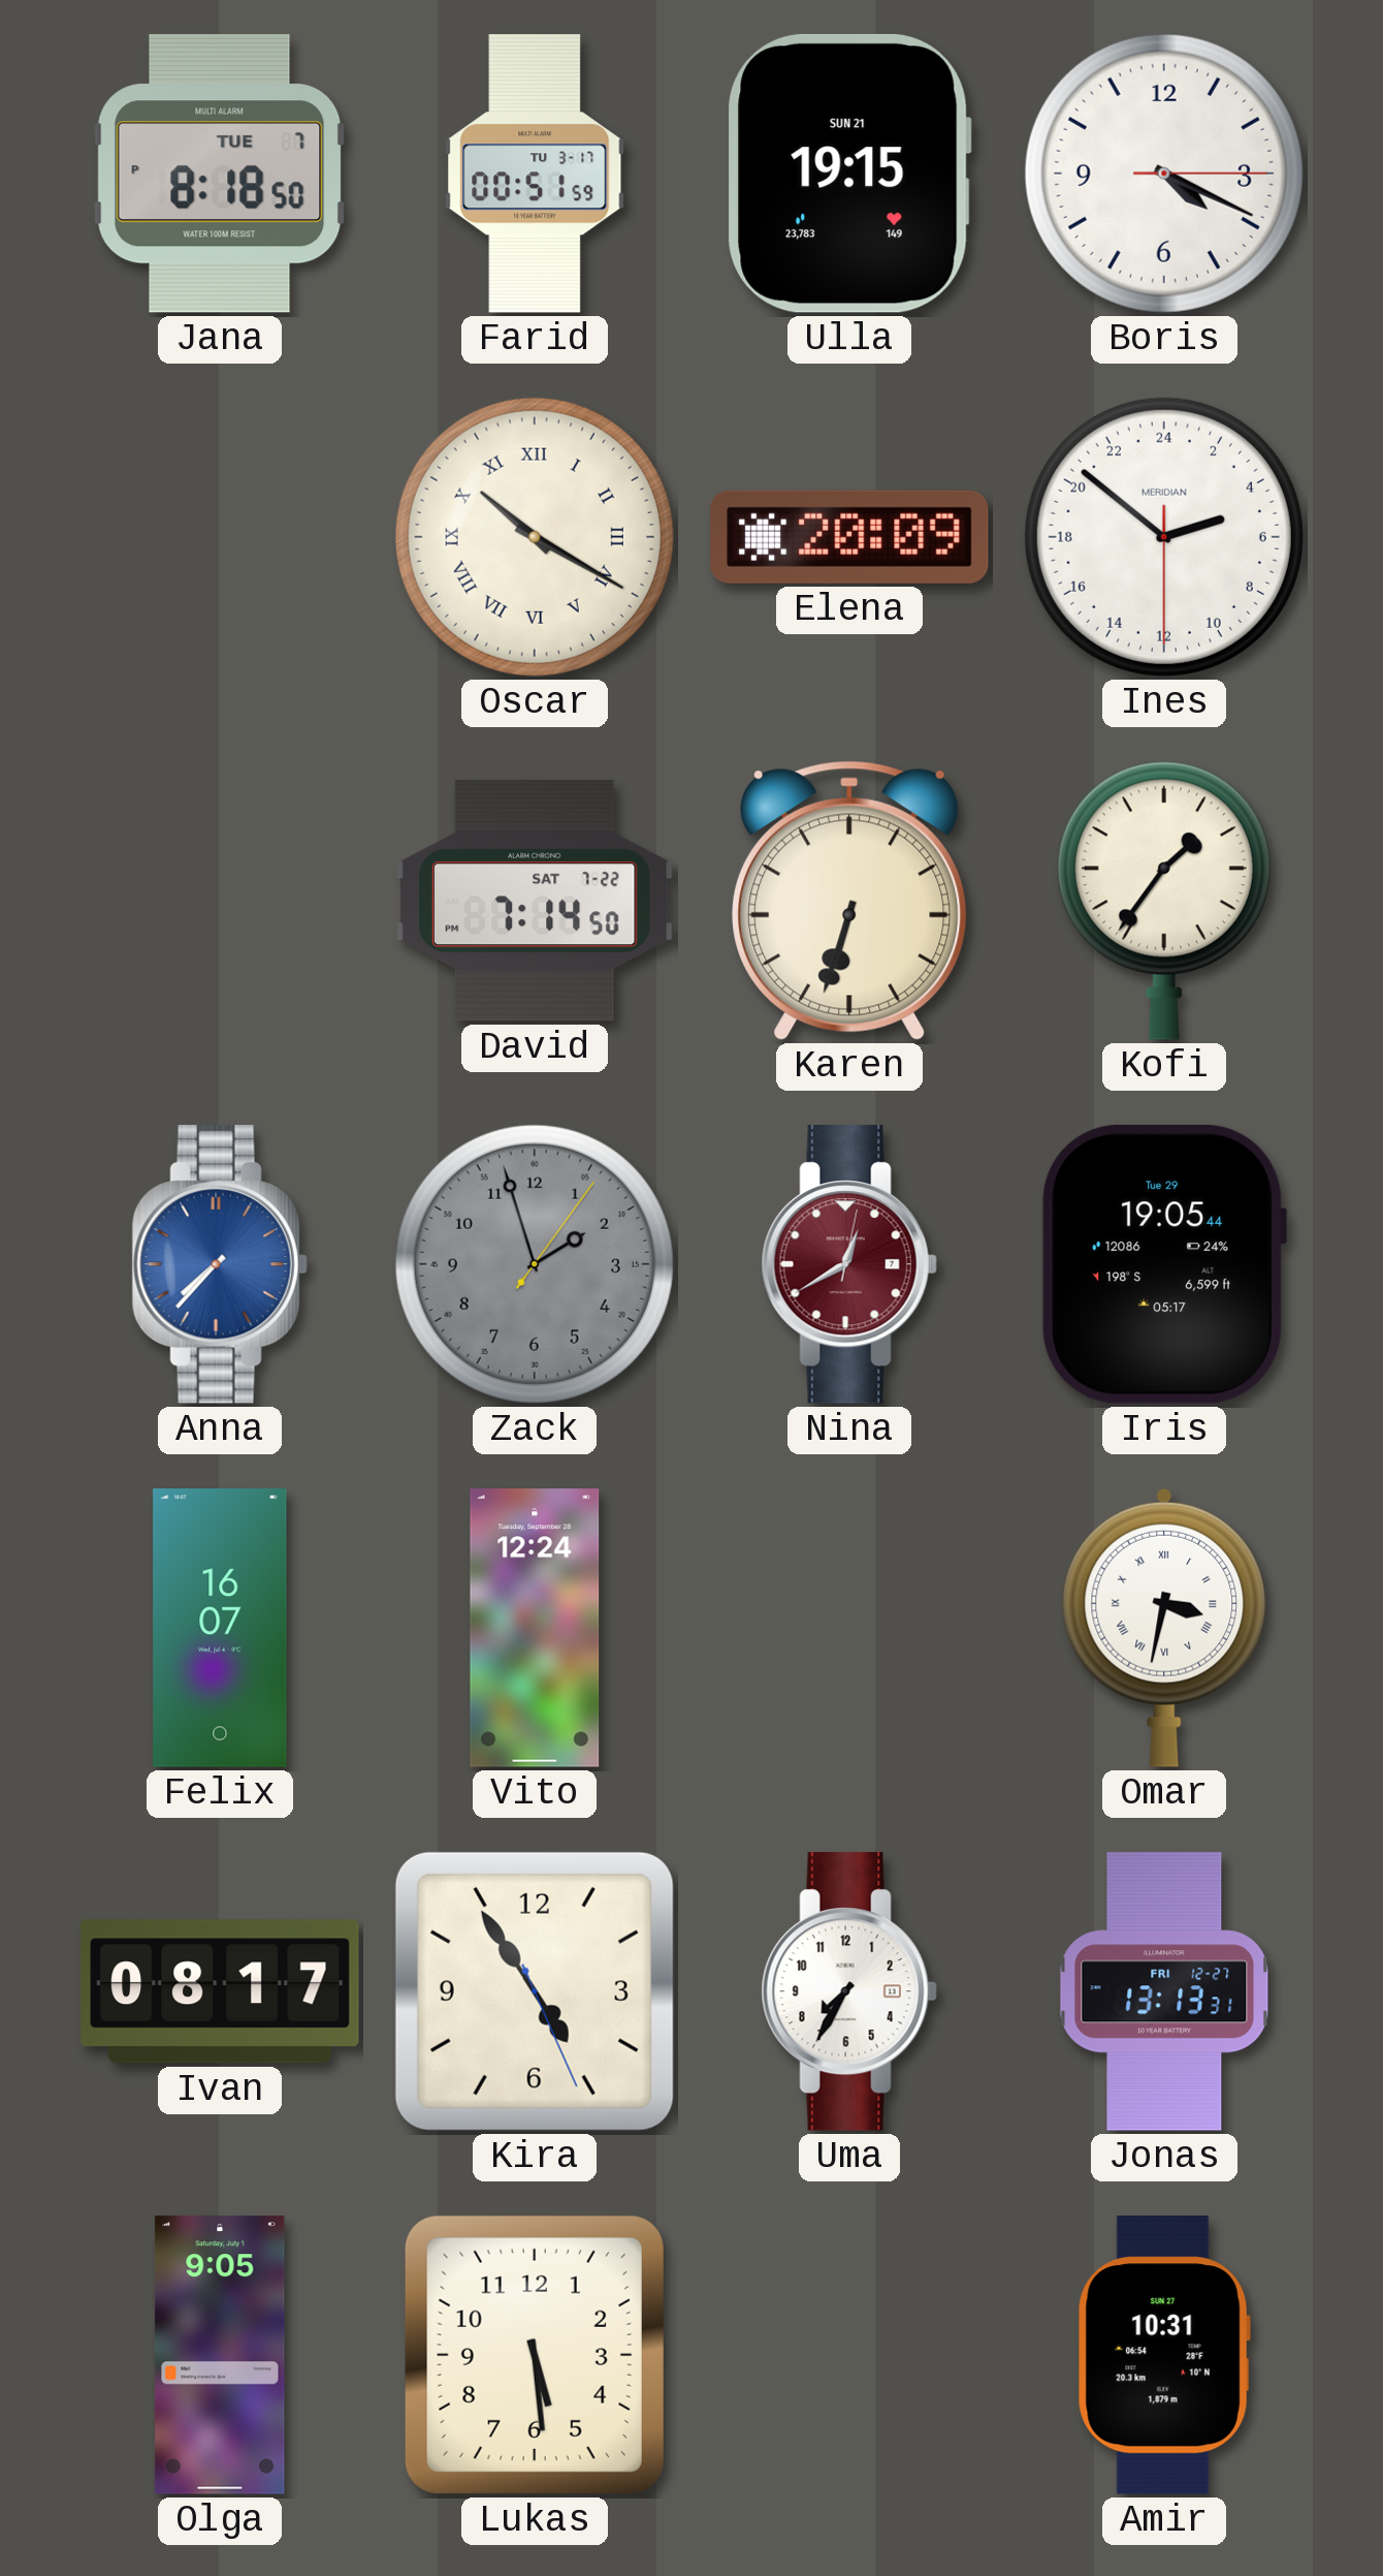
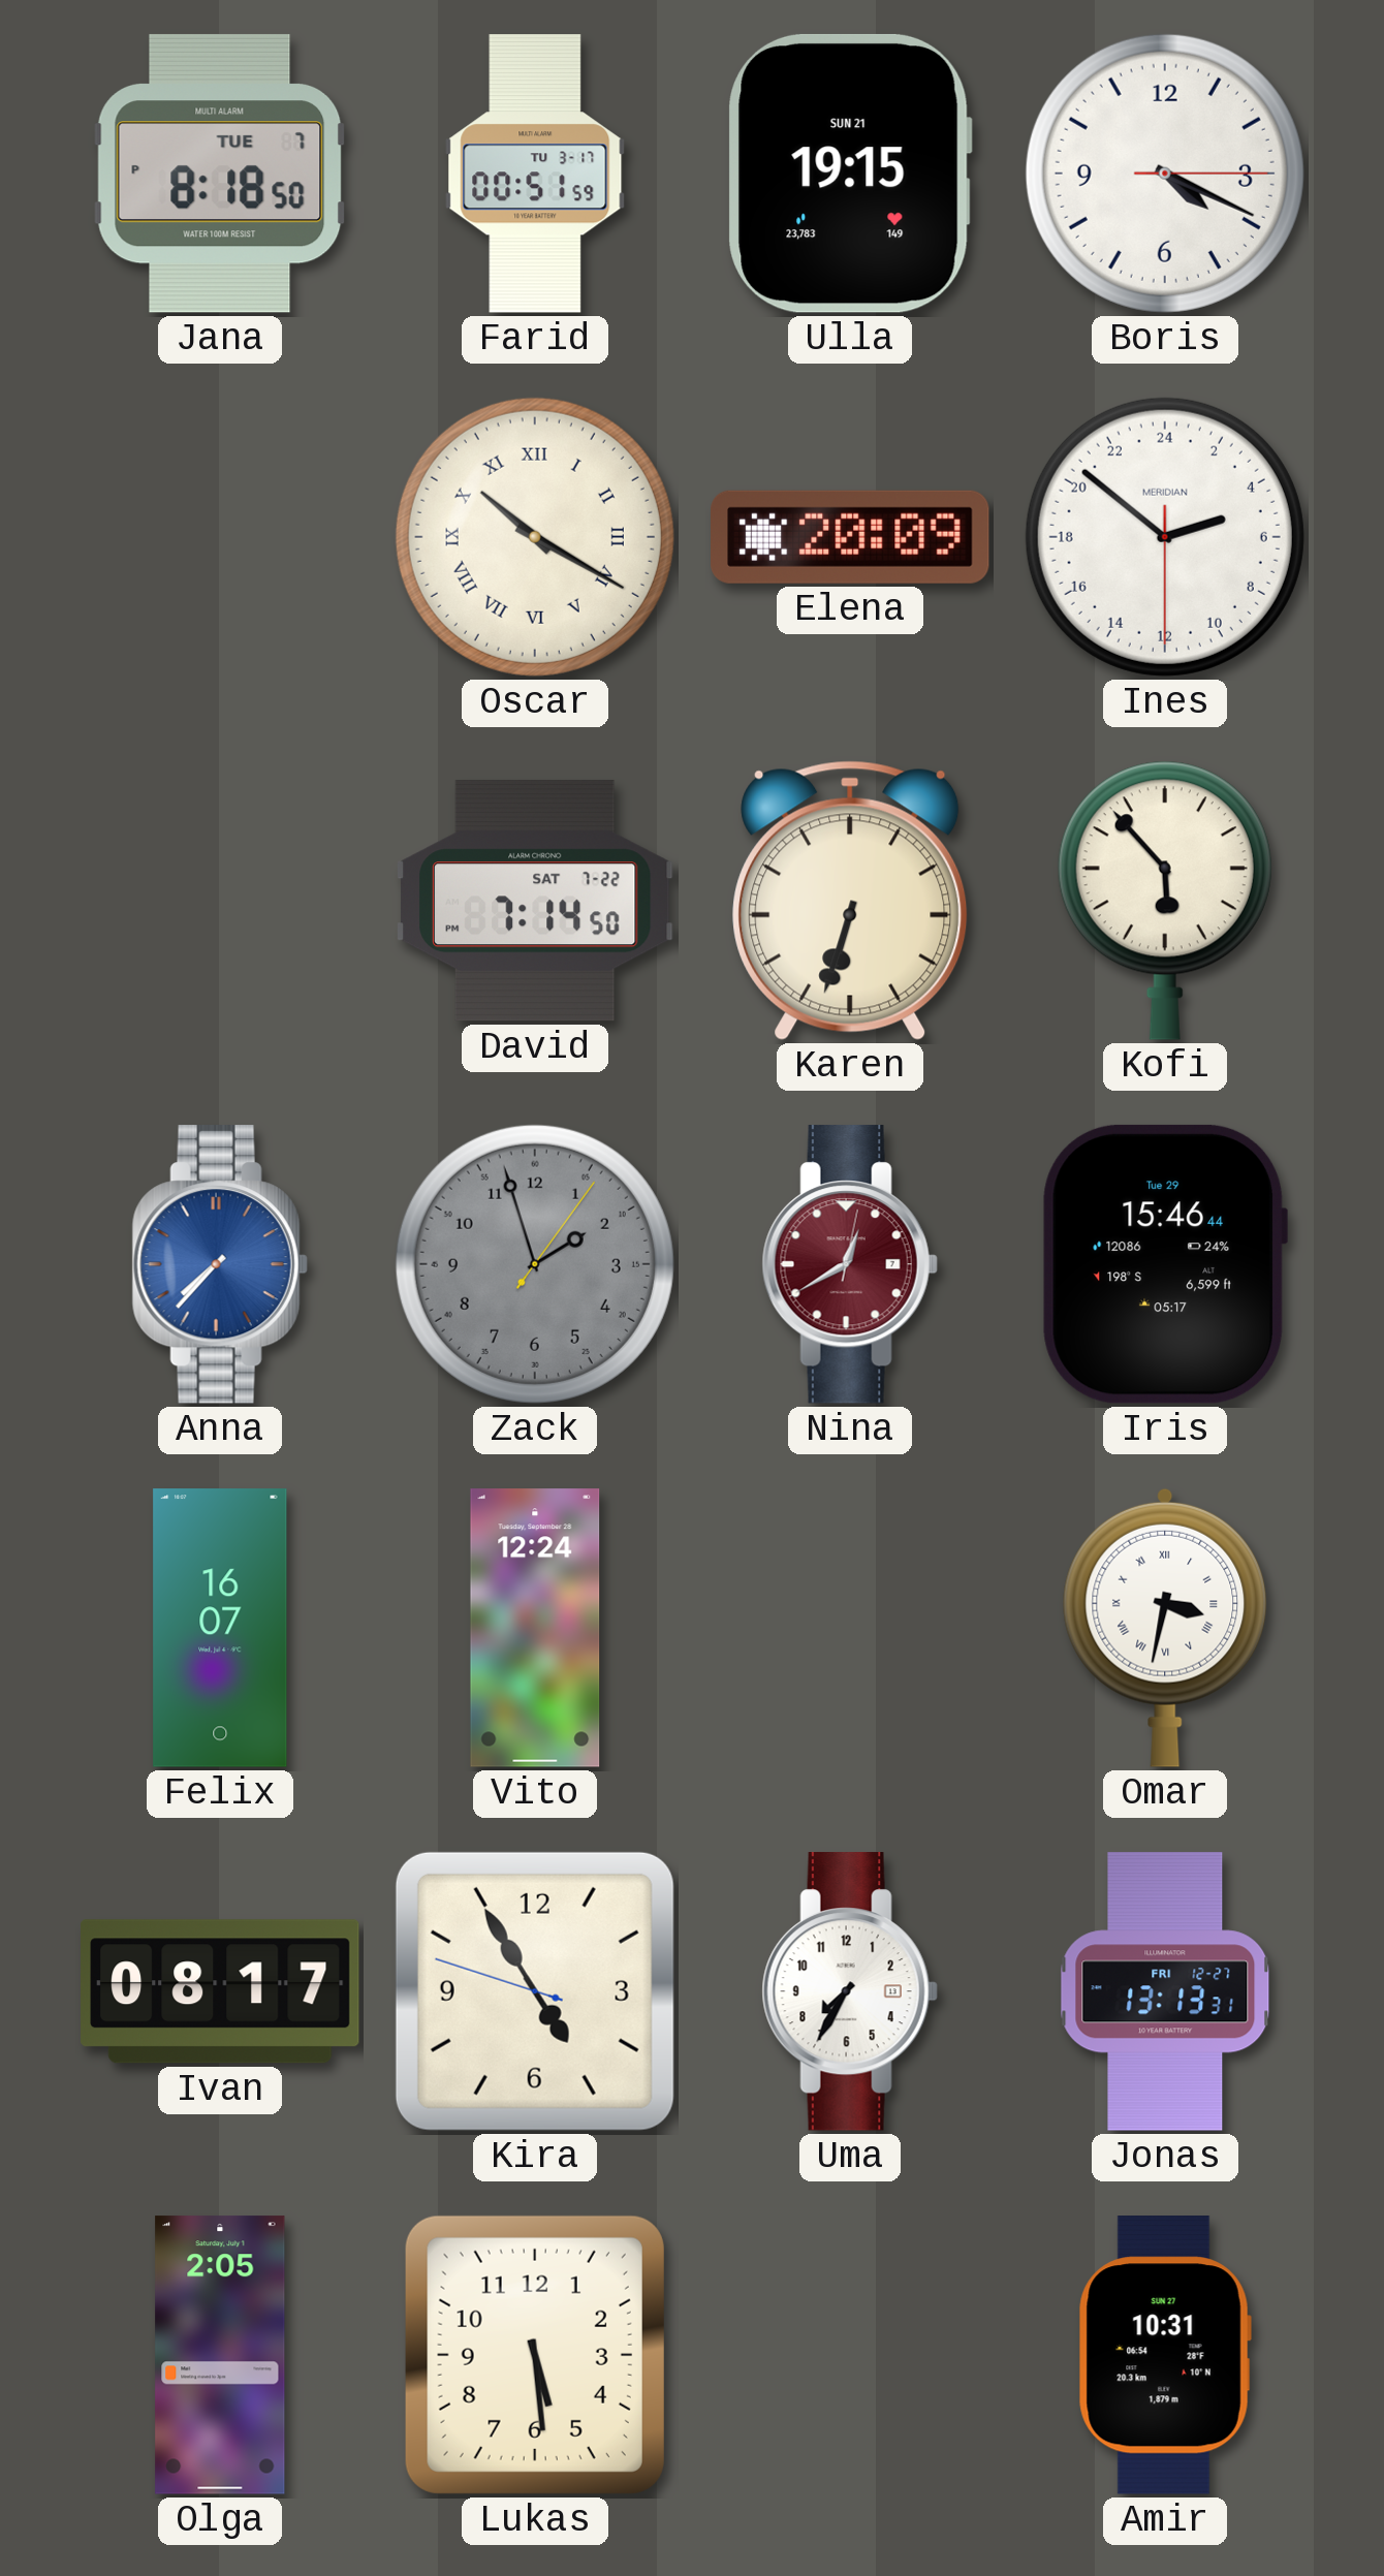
Kofi: 1:36 -> 5:53
Iris: 19:05 -> 15:46
Kira: 4:54:26 -> 4:54:48
Olga: 9:05 -> 2:05
